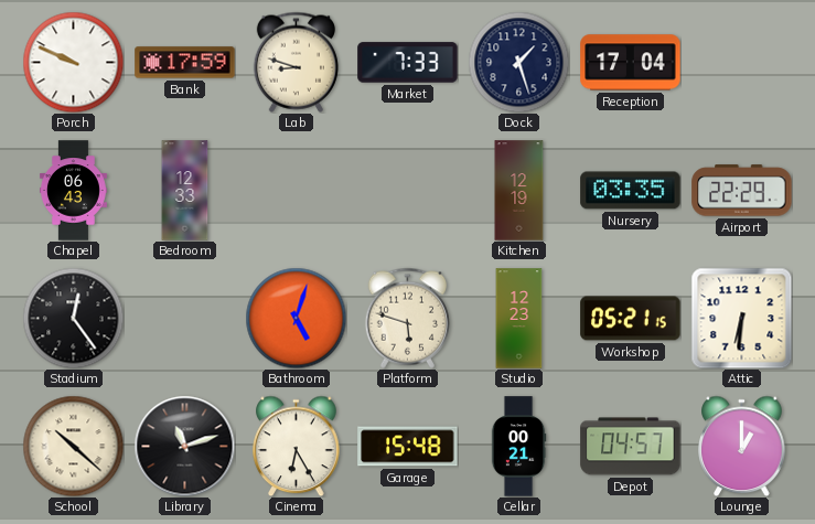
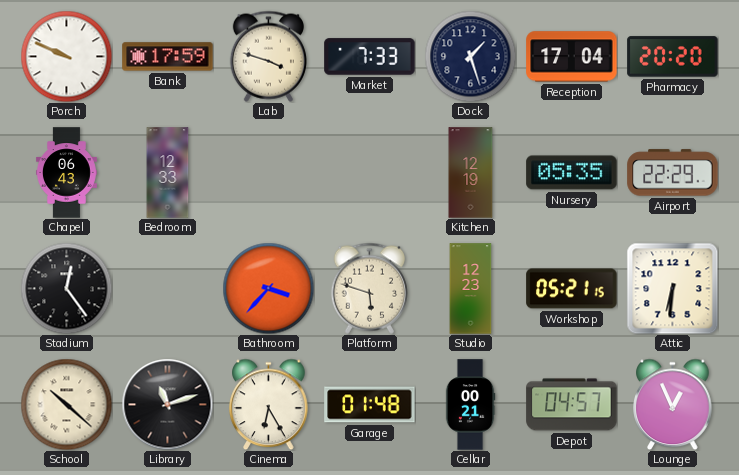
Lab: 8:48 -> 3:48
Pharmacy: none -> 20:20
Nursery: 03:35 -> 05:35
Bathroom: 5:03 -> 3:37
Garage: 15:48 -> 01:48
Lounge: 1:00 -> 12:56
